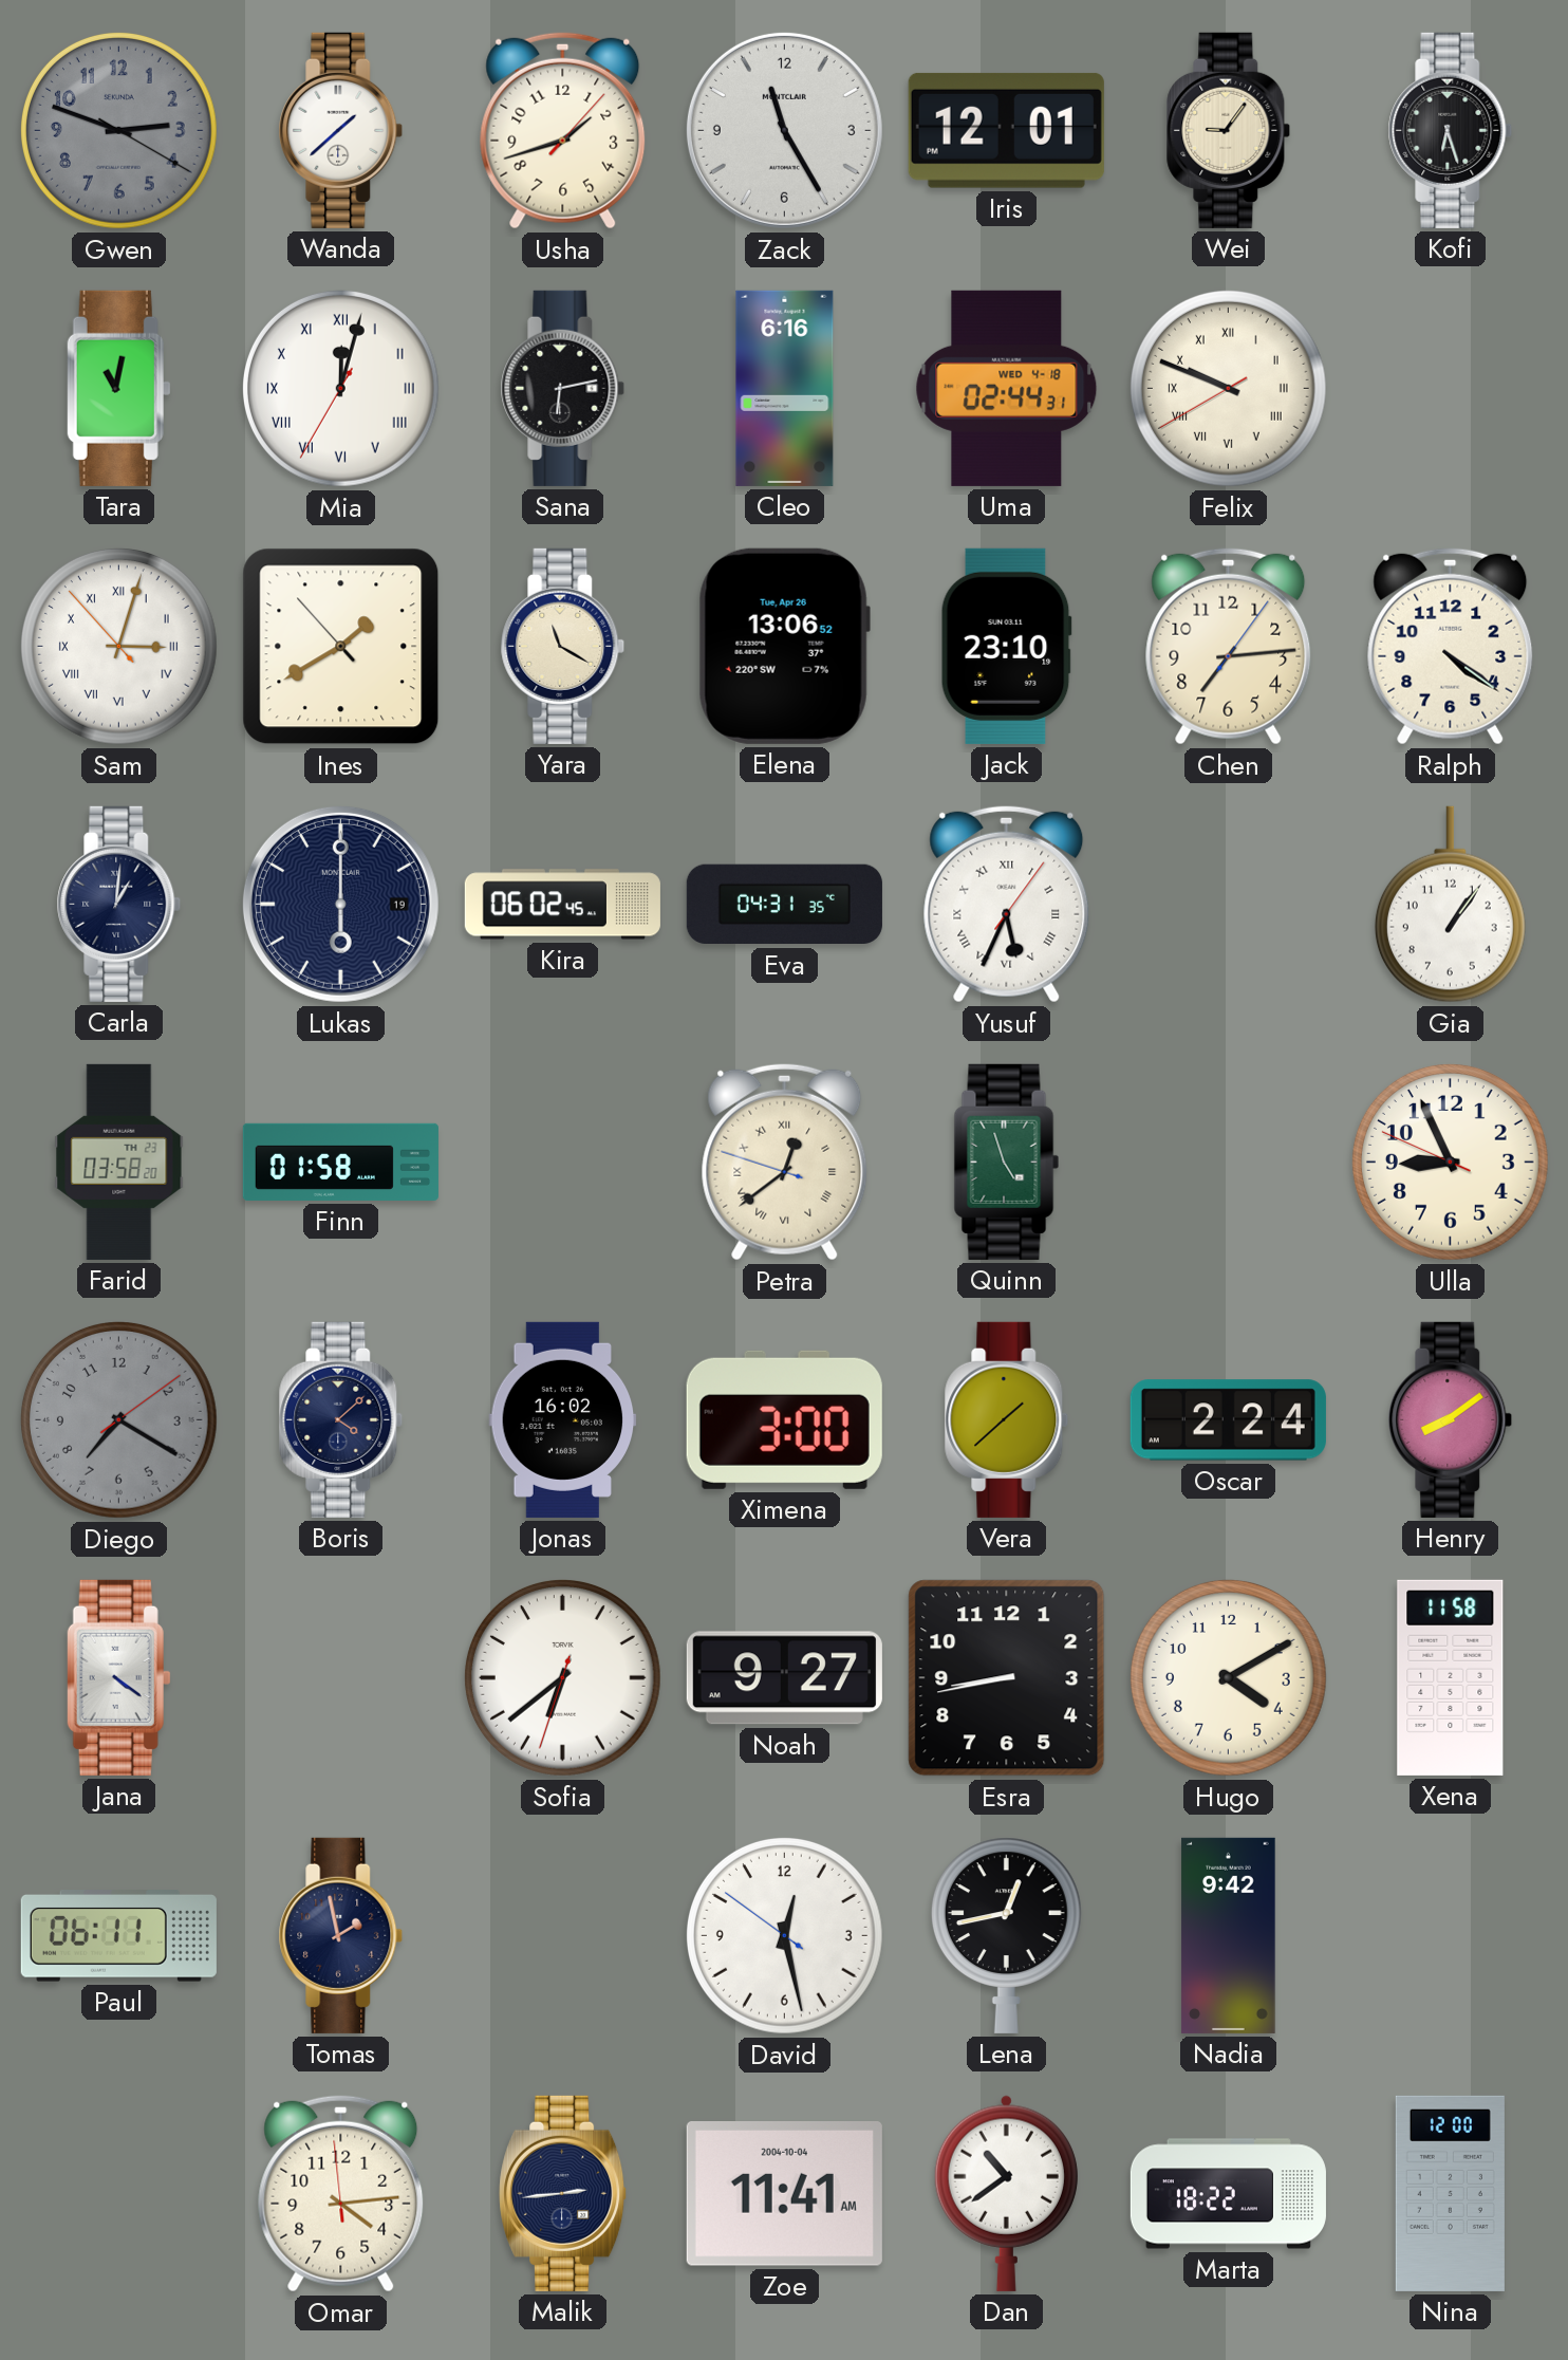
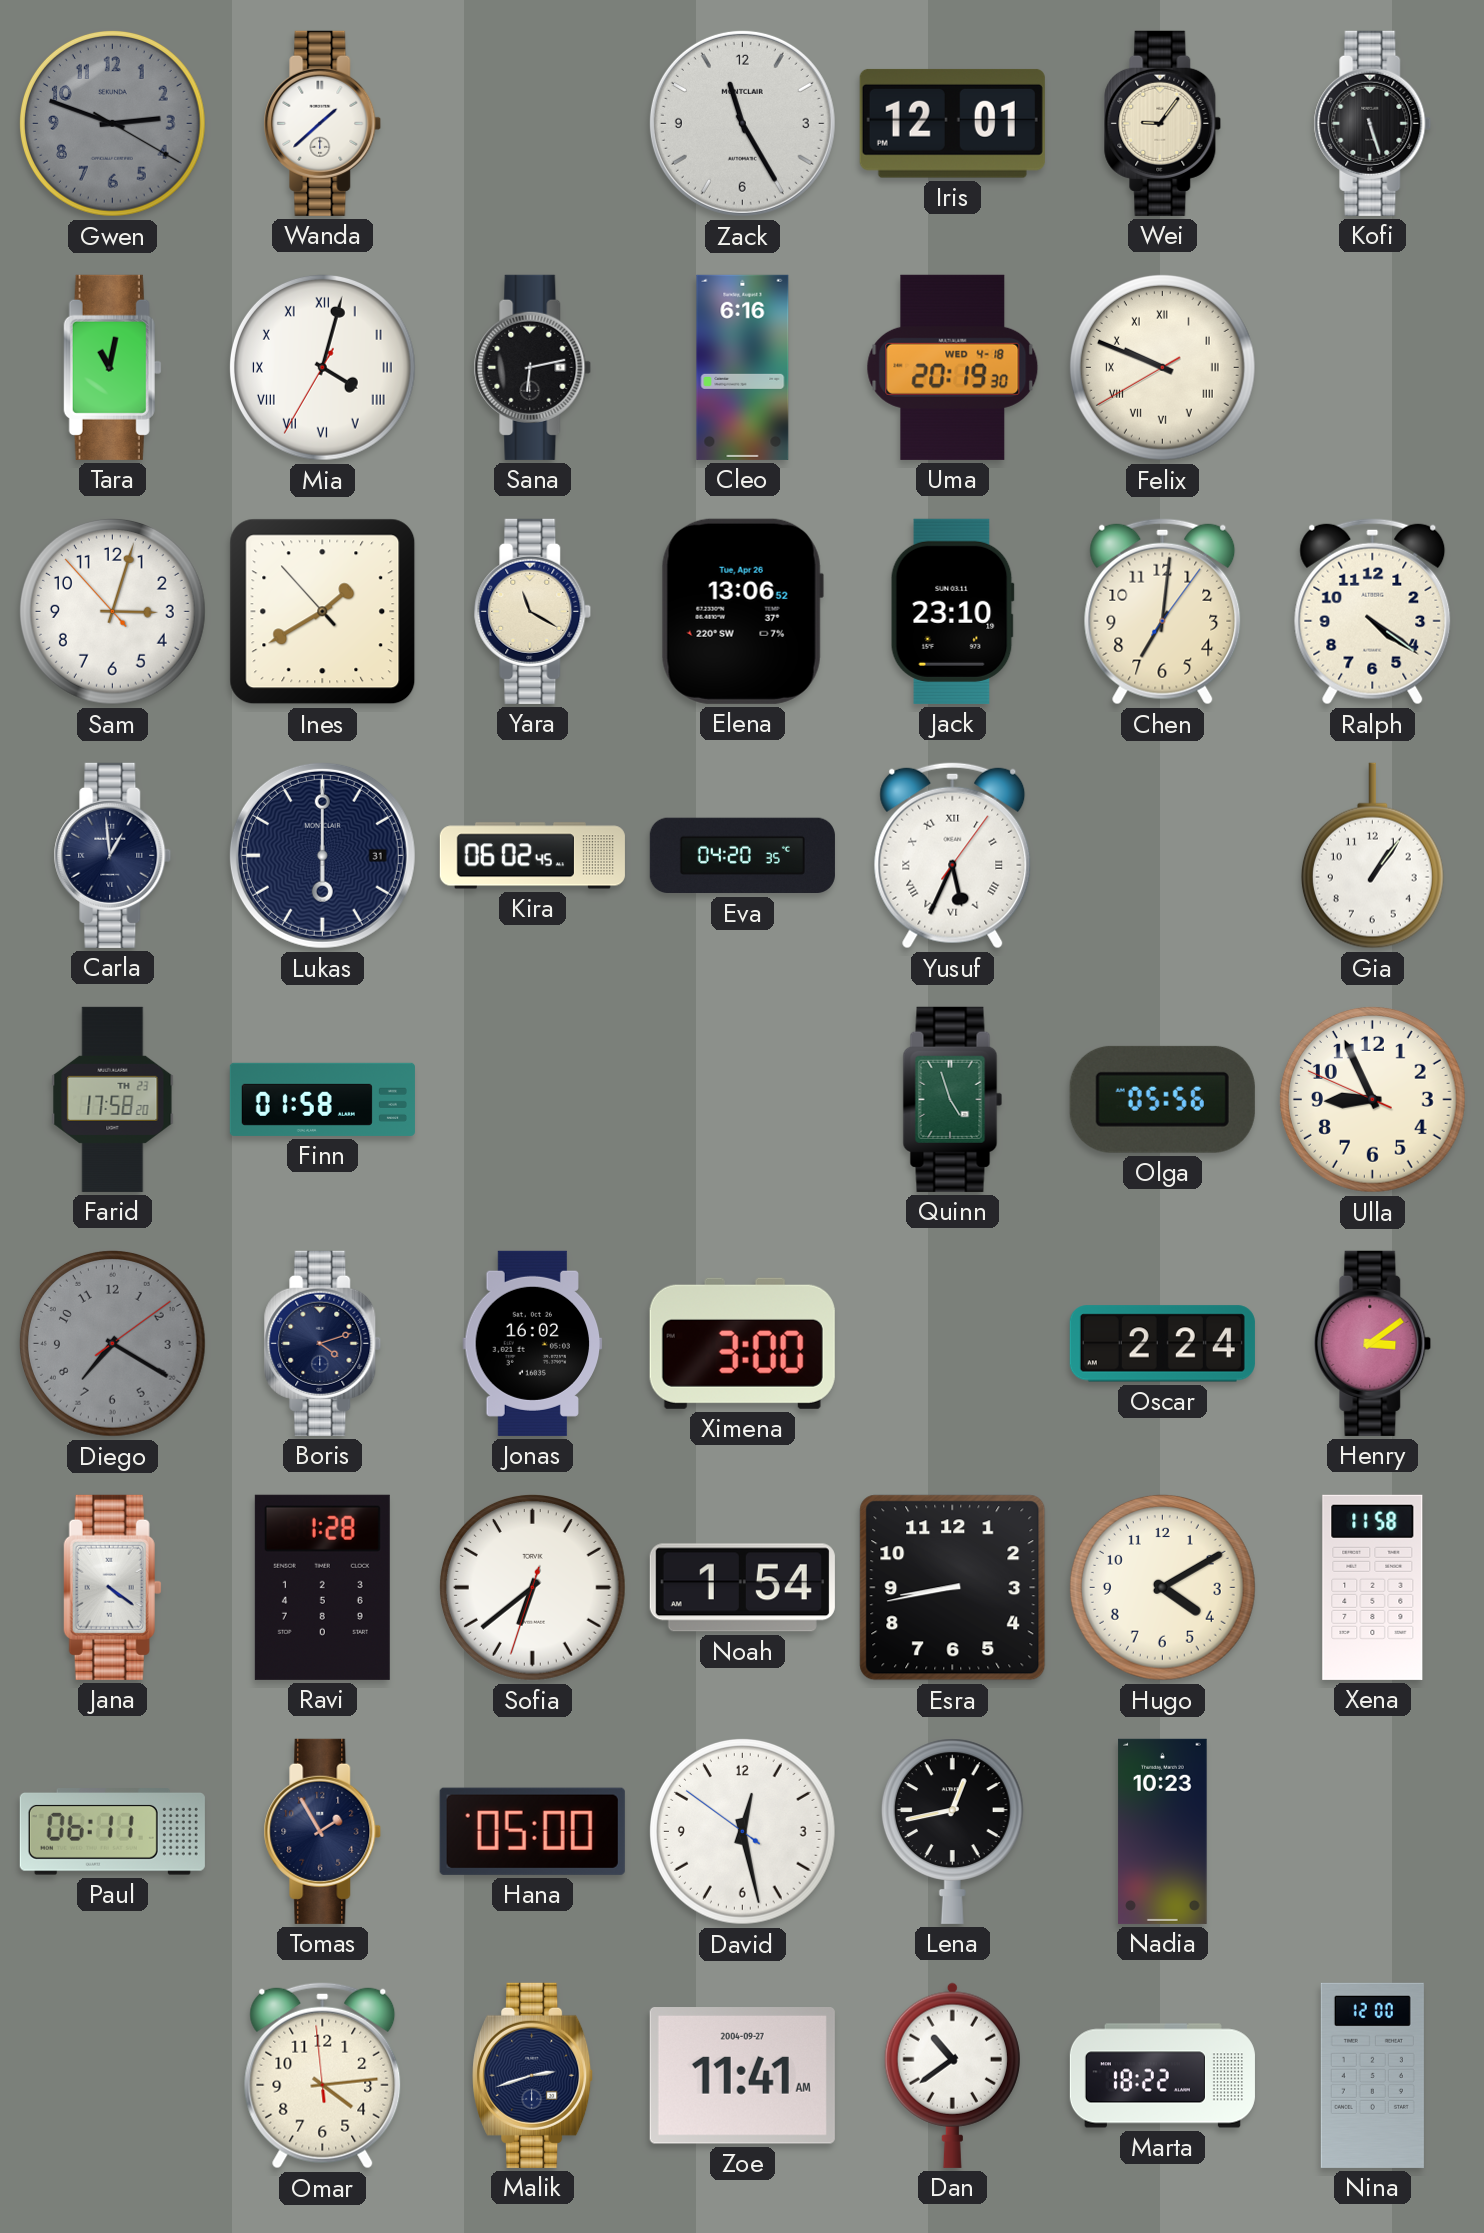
Usha: 1:42 -> none
Kofi: 6:27 -> 5:27
Mia: 12:02 -> 4:02
Uma: 02:44 -> 20:19
Sam numerals: Roman -> Arabic
Chen: 7:14 -> 7:01
Carla: 1:01 -> 12:59
Lukas date: 19 -> 31
Eva: 04:31 -> 04:20
Farid: 03:58 -> 17:58
Petra: 12:38 -> none
Olga: none -> 05:56
Boris: 4:08 -> 4:12
Vera: 1:38 -> none
Henry: 8:09 -> 3:09
Ravi: none -> 1:28
Noah: 9:27 -> 1:54
Tomas: 1:58 -> 1:55
Hana: none -> 05:00
Nadia: 9:42 -> 10:23
Malik: 2:44 -> 2:42
Zoe date: 2004-10-04 -> 2004-09-27
